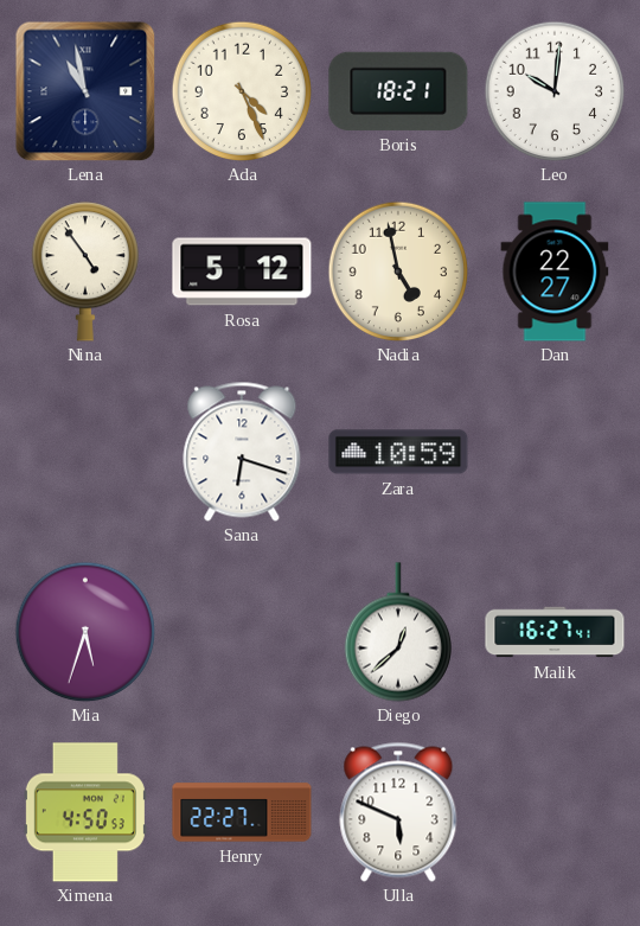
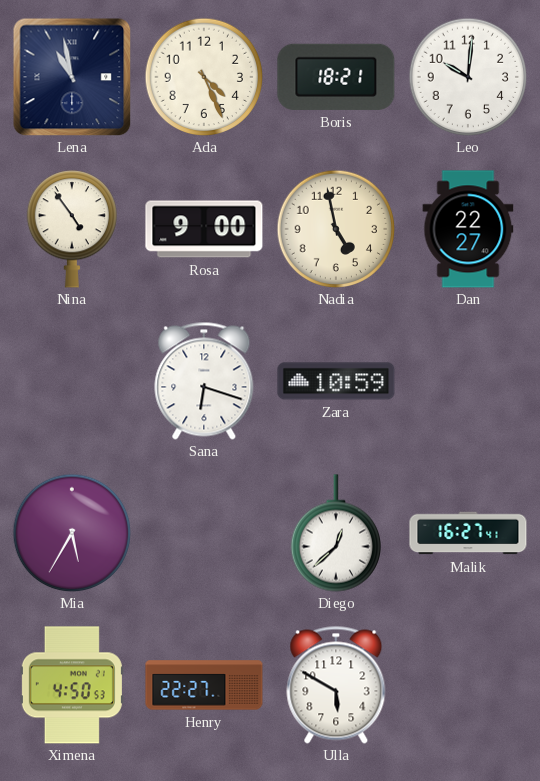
Rosa: 5:12 -> 9:00
Mia: 5:33 -> 5:35
Ulla: 5:49 -> 5:50
